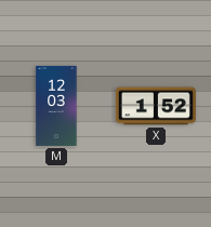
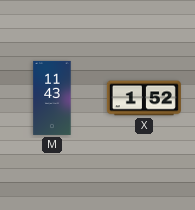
M: 12:03 -> 11:43
